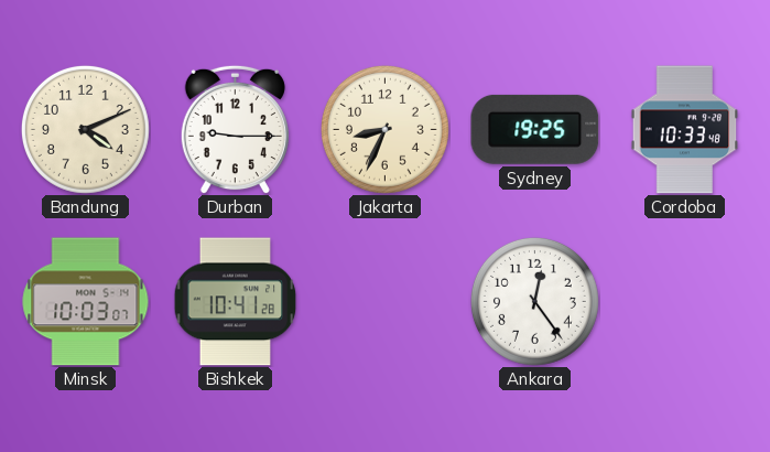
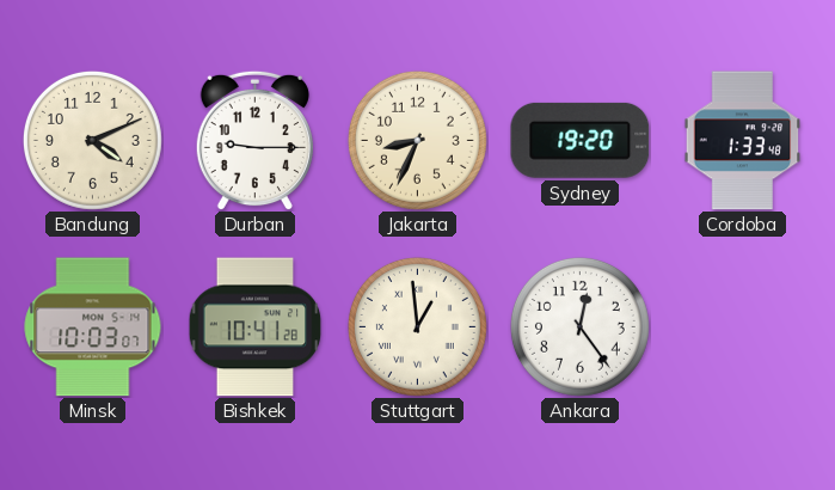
Sydney: 19:25 -> 19:20
Cordoba: 10:33 -> 1:33
Stuttgart: none -> 12:59
